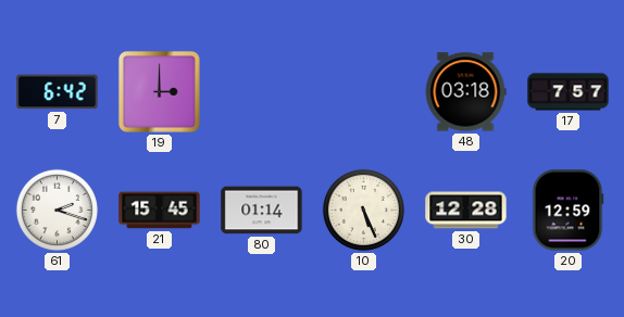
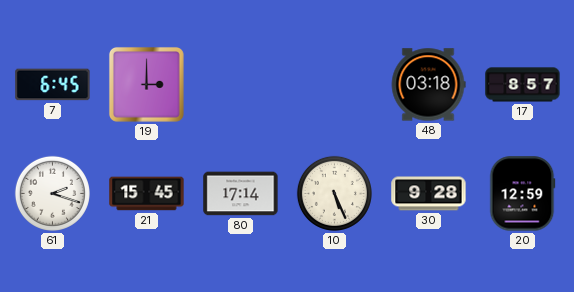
7: 6:42 -> 6:45
17: 7:57 -> 8:57
80: 01:14 -> 17:14
30: 12:28 -> 9:28
